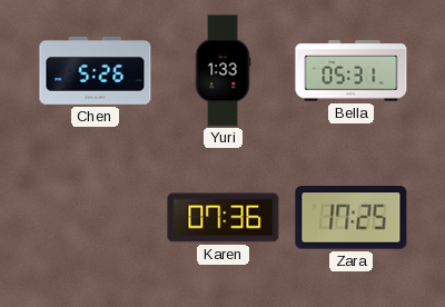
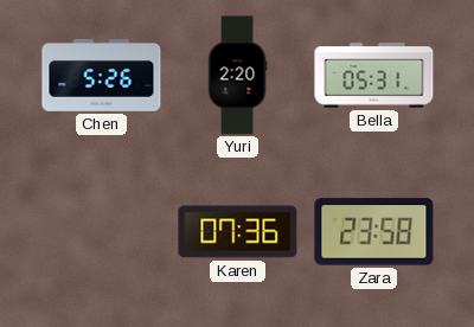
Yuri: 1:33 -> 2:20
Zara: 17:25 -> 23:58
